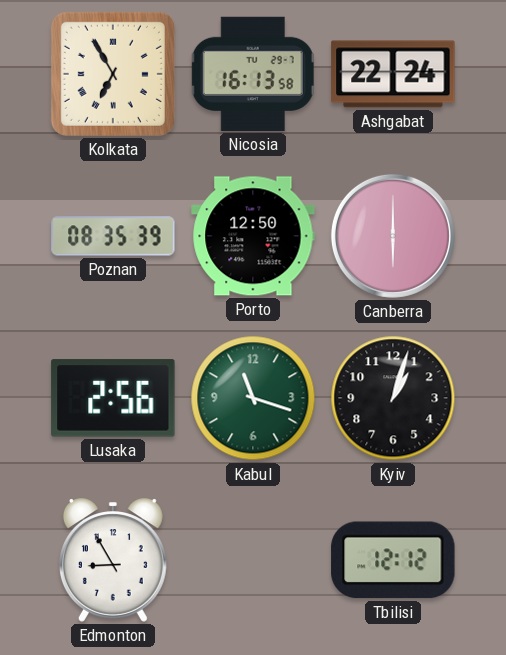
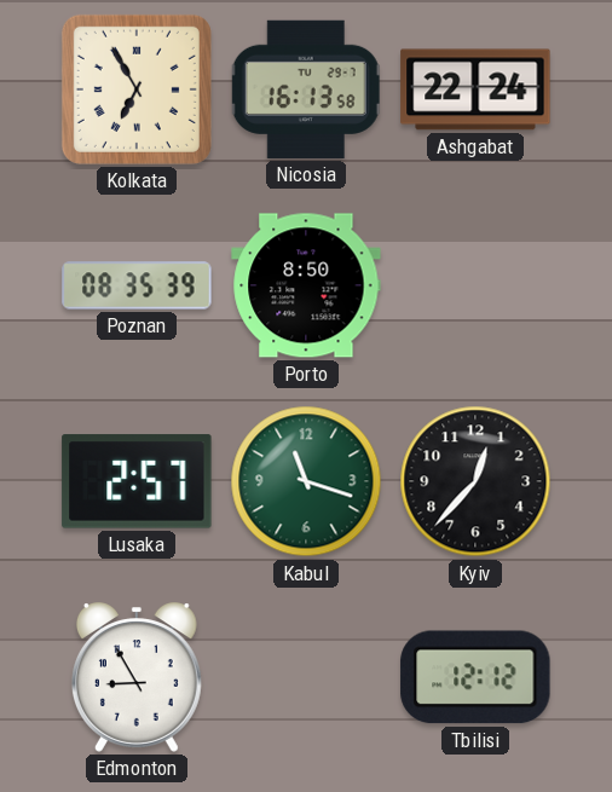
Porto: 12:50 -> 8:50
Canberra: 6:00 -> none
Lusaka: 2:56 -> 2:57
Kyiv: 1:03 -> 12:37
